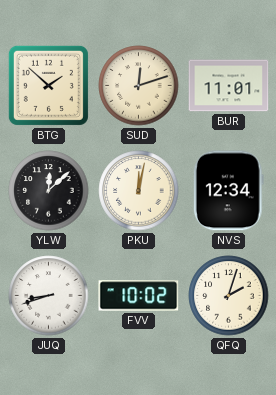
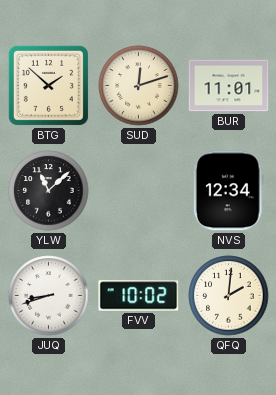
YLW: 12:08 -> 11:08
PKU: 12:02 -> none
QFQ: 2:03 -> 2:01
